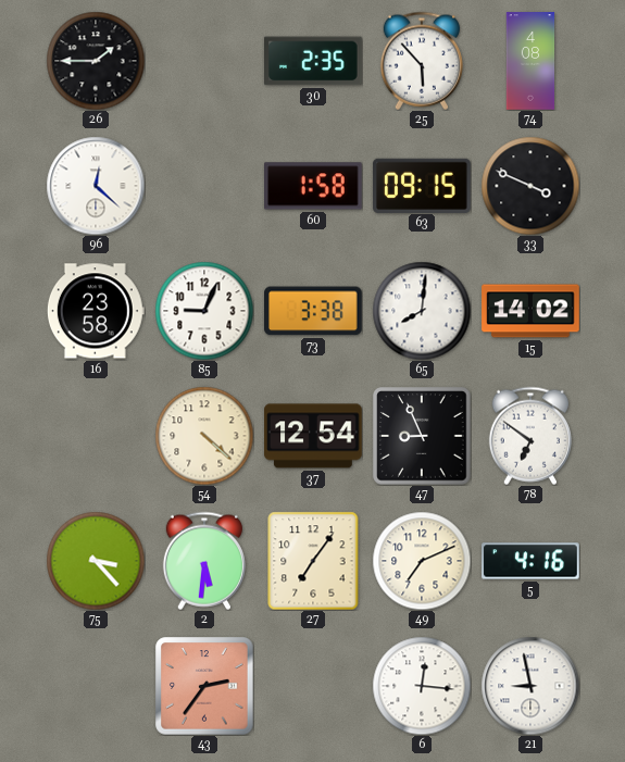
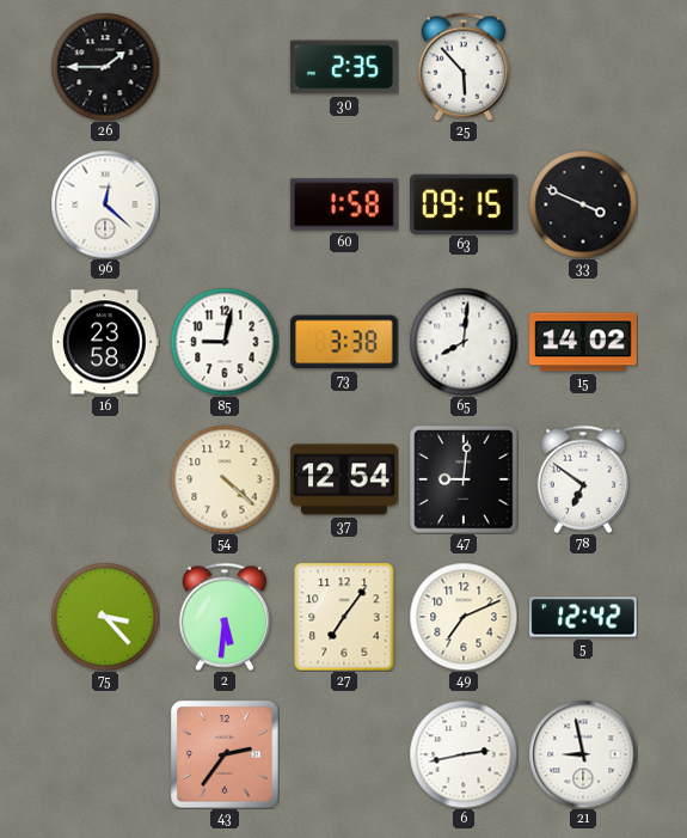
74: 4:08 -> none
85: 9:04 -> 9:02
47: 8:56 -> 9:01
5: 4:16 -> 12:42
6: 12:16 -> 2:43
